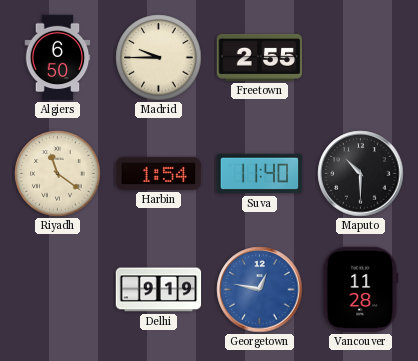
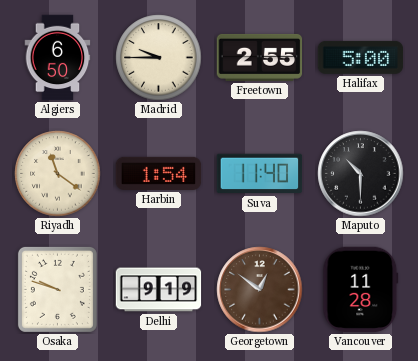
Halifax: none -> 5:00
Osaka: none -> 9:48
Georgetown: 12:47 -> 12:51
Georgetown dial: blue -> brown
